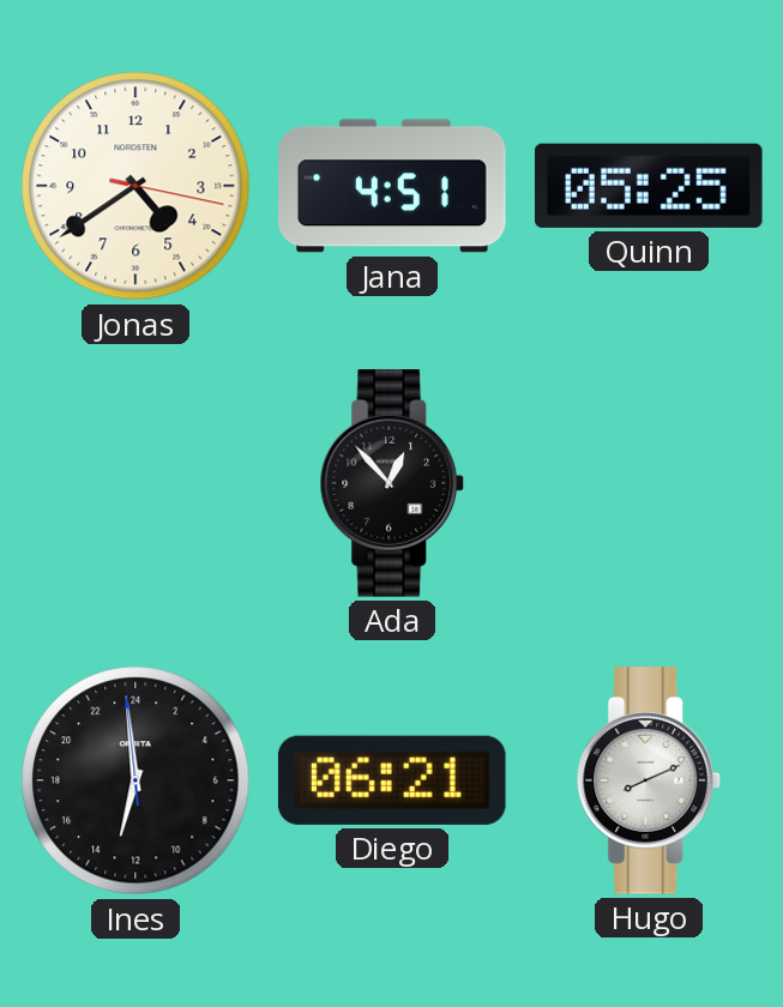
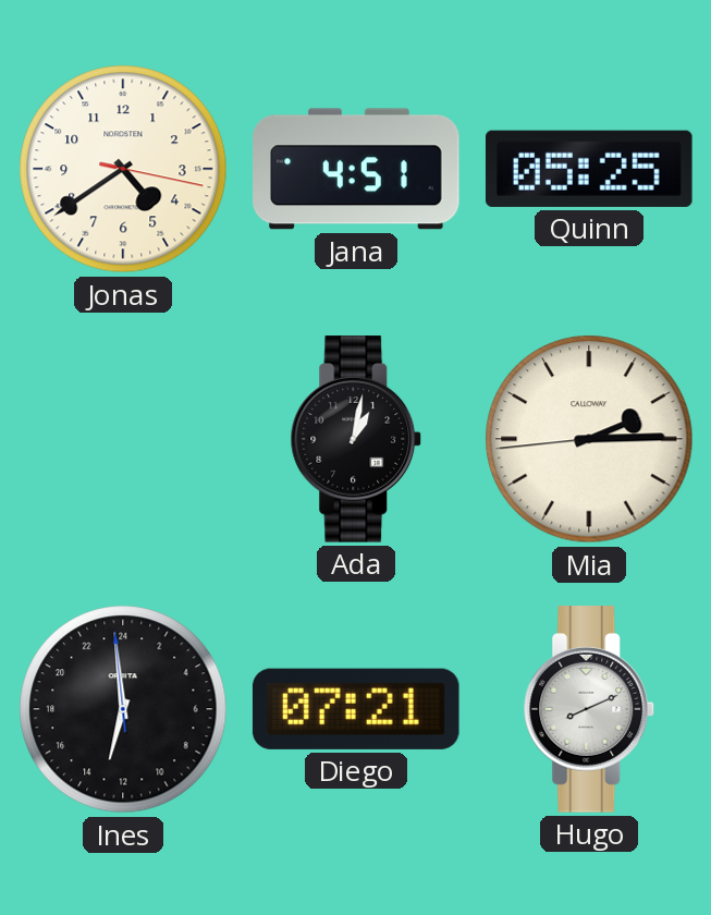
Ada: 12:53 -> 1:02
Mia: none -> 2:14
Diego: 06:21 -> 07:21
